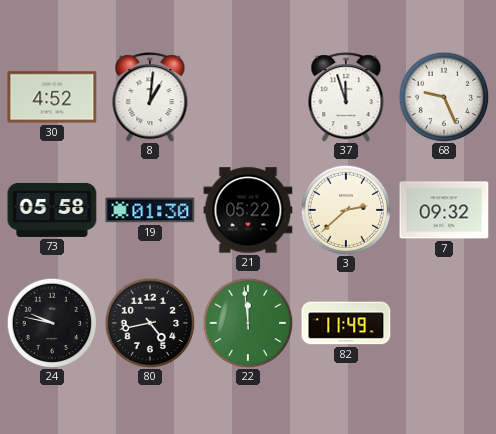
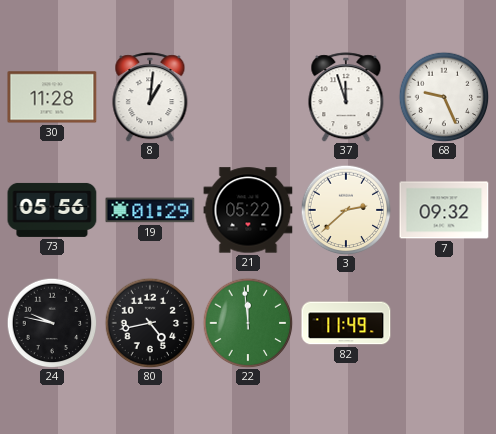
30: 4:52 -> 11:28
73: 05:58 -> 05:56
19: 01:30 -> 01:29
